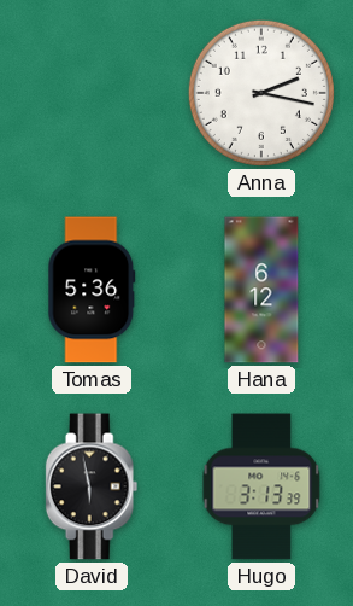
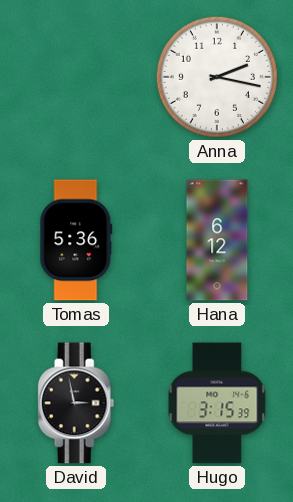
David: 5:58 -> 2:58
Hugo: 3:13 -> 3:15
